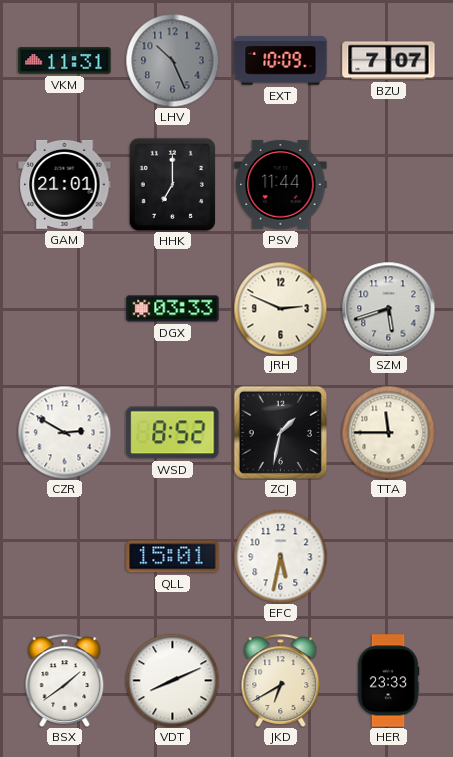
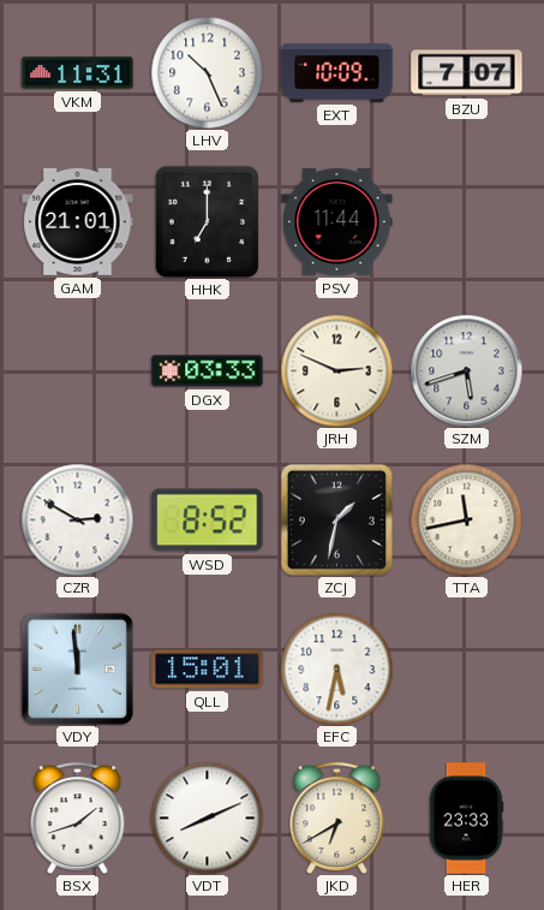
LHV dial: grey -> white
TTA: 11:45 -> 11:43
VDY: none -> 11:59
BSX: 1:39 -> 1:42
